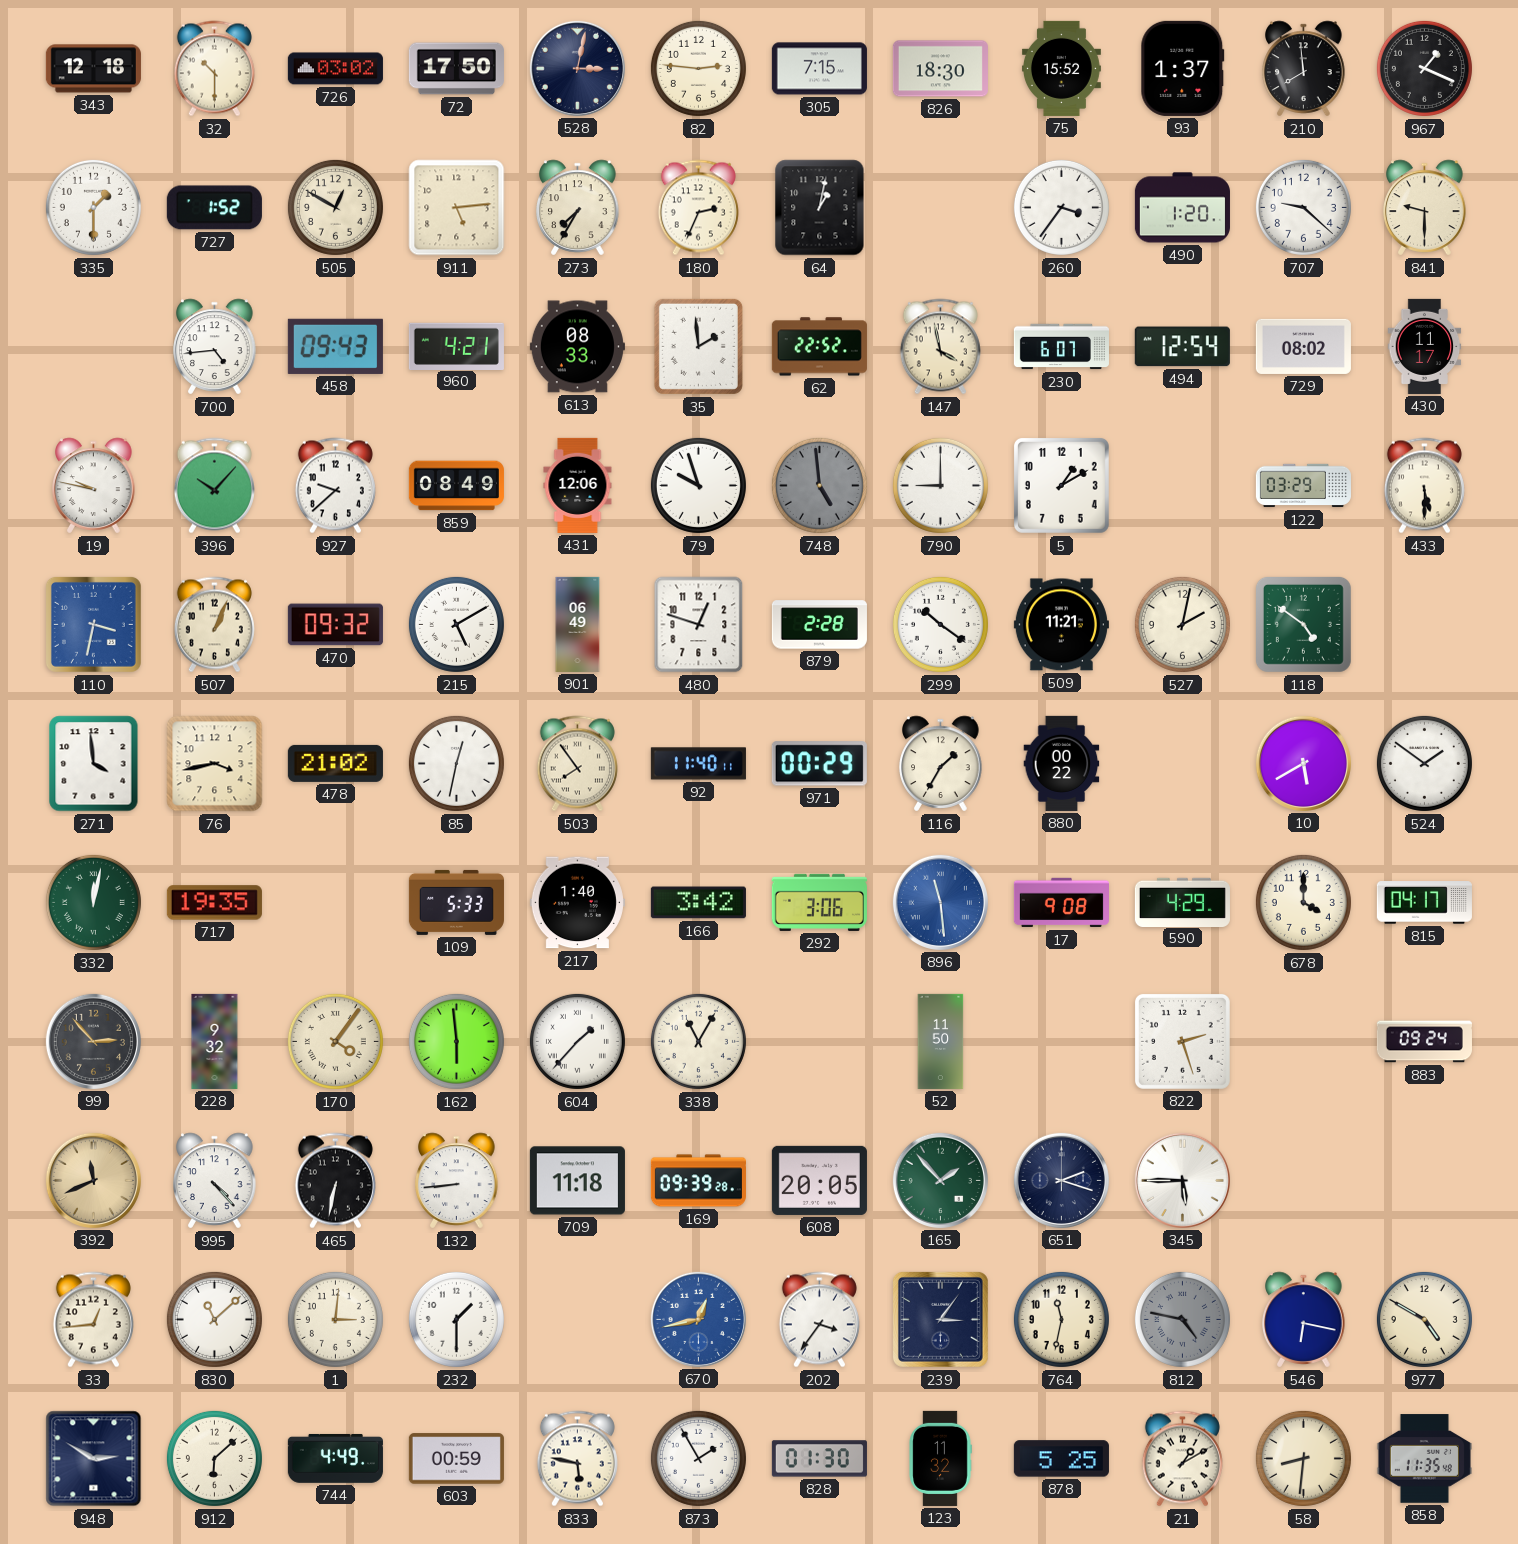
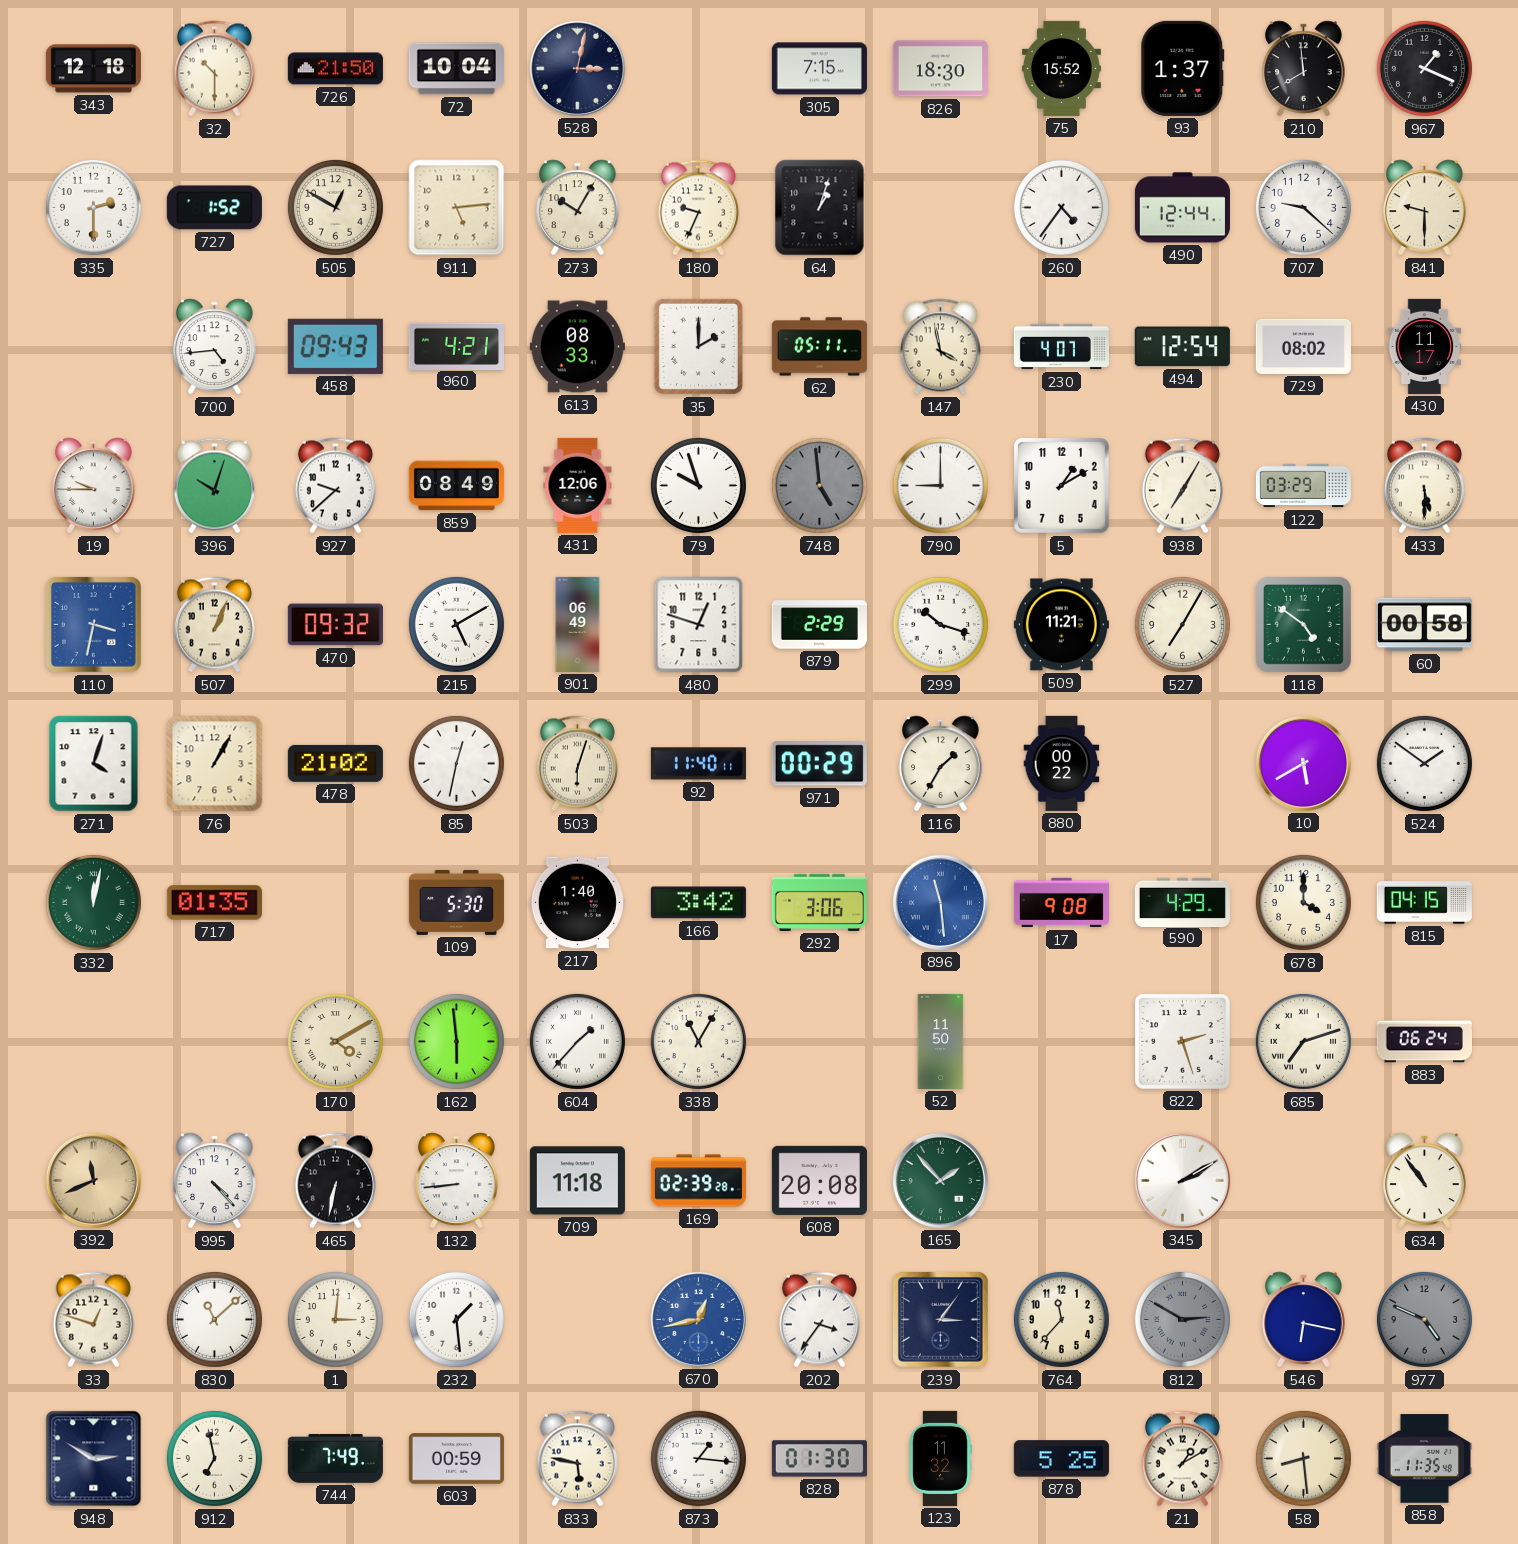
726: 03:02 -> 21:50
72: 17:50 -> 10:04
82: 2:46 -> none
335: 1:30 -> 2:30
273: 7:35 -> 10:05
180: 2:34 -> 9:34
64: 1:02 -> 1:03
260: 3:36 -> 4:36
490: 1:20 -> 12:44
35: 1:59 -> 2:00
62: 22:52 -> 05:11
230: 6:07 -> 4:07
19: 9:47 -> 9:45
396: 10:07 -> 10:03
938: none -> 7:05
879: 2:28 -> 2:29
299: 10:21 -> 10:18
527: 2:02 -> 7:05
60: none -> 00:58
271: 3:59 -> 4:03
76: 3:43 -> 1:05
503: 7:54 -> 6:03
717: 19:35 -> 01:35
109: 5:33 -> 5:30
815: 04:17 -> 04:15
99: 2:53 -> none
228: 9:32 -> none
170: 4:06 -> 4:10
685: none -> 7:12
883: 09:24 -> 06:24
169: 09:39 -> 02:39
608: 20:05 -> 20:08
651: 2:18 -> none
345: 5:45 -> 2:10
634: none -> 10:54
33: 12:44 -> 12:48
232: 1:30 -> 1:29
764: 11:32 -> 11:37
812: 4:47 -> 2:50
977: 4:50 -> 4:49
977 dial: cream -> grey
912: 6:08 -> 6:58
744: 4:49 -> 7:49
873: 1:55 -> 1:16
58: 8:31 -> 8:29
